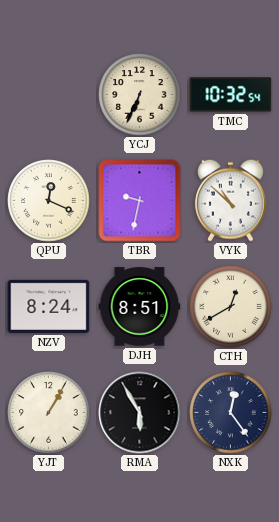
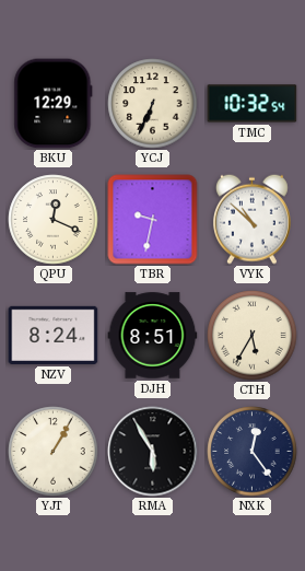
BKU: none -> 12:29
CTH: 12:40 -> 5:35
